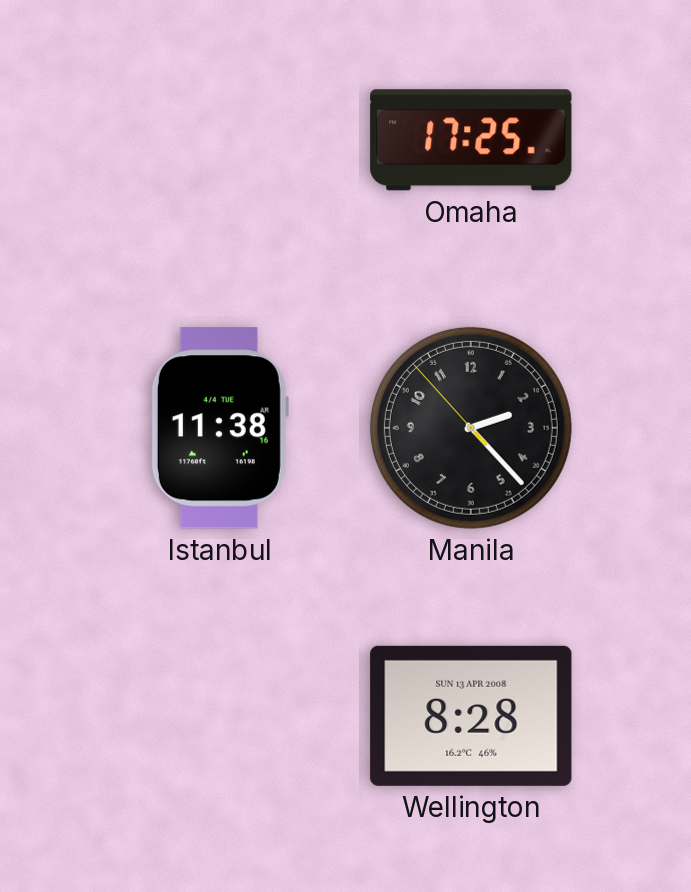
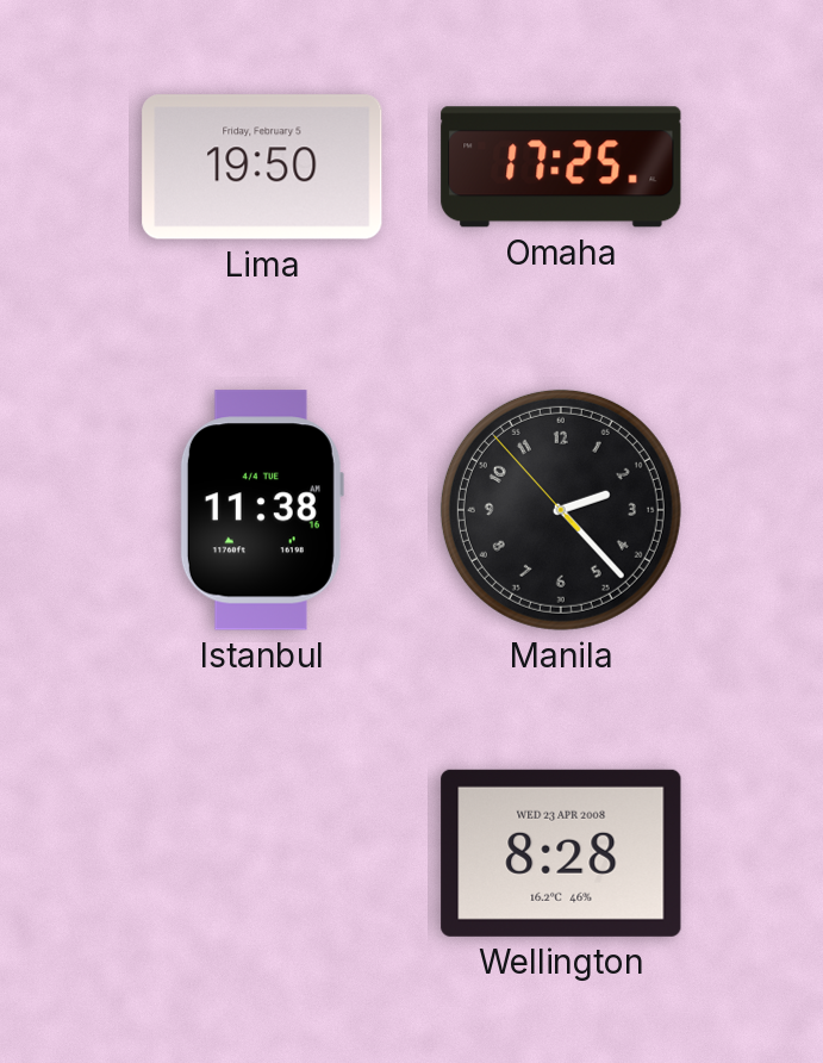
Lima: none -> 19:50
Wellington date: SUN 13 APR 2008 -> WED 23 APR 2008
